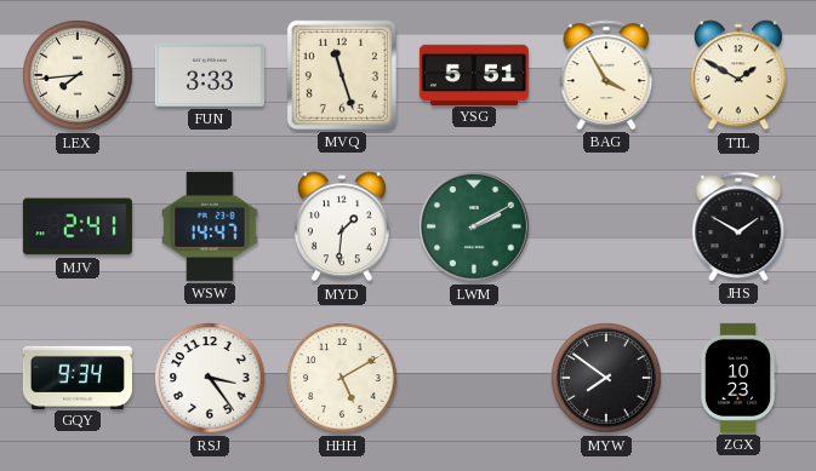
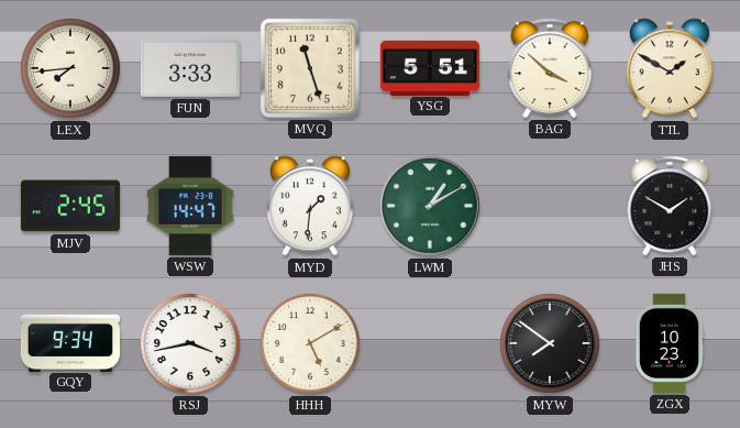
BAG: 3:55 -> 3:52
MJV: 2:41 -> 2:45
LWM: 2:10 -> 1:10
RSJ: 3:24 -> 3:43
